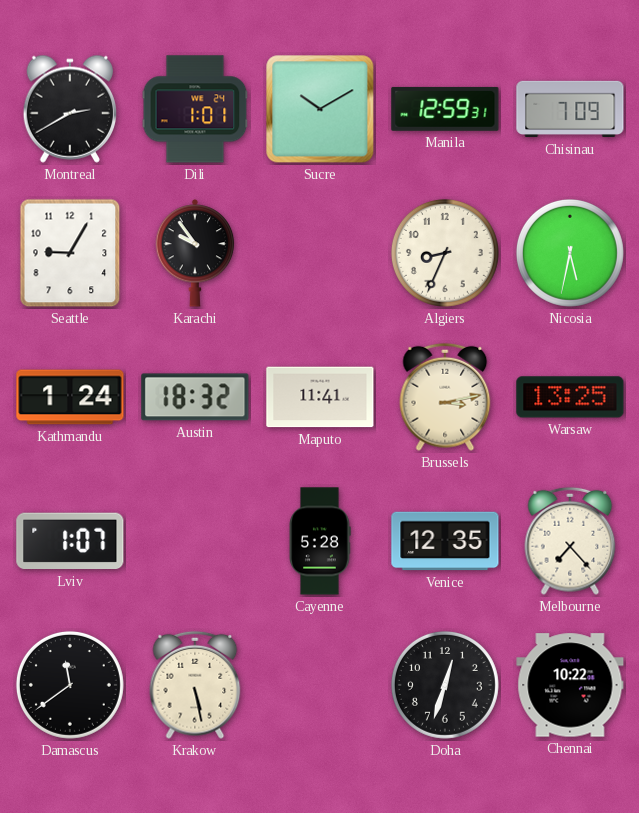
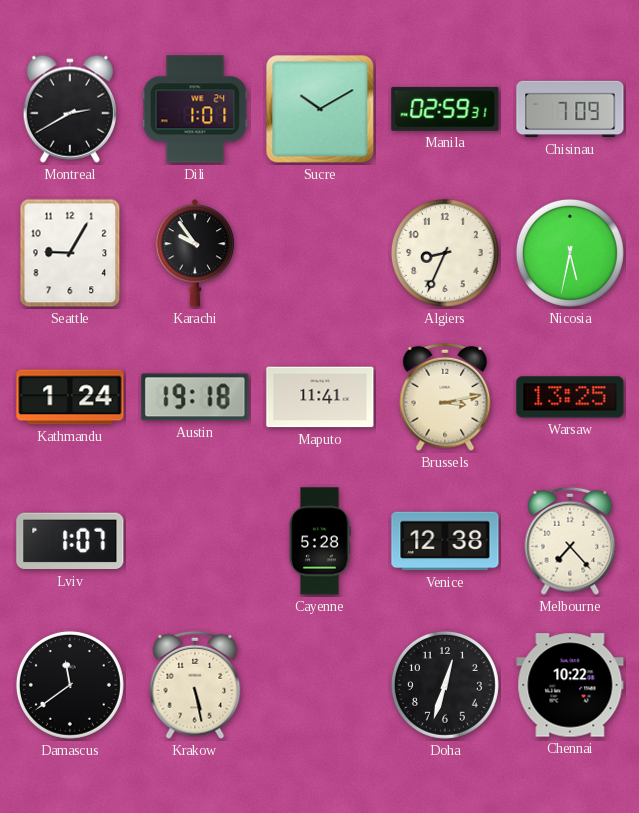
Manila: 12:59 -> 02:59
Austin: 18:32 -> 19:18
Venice: 12:35 -> 12:38
